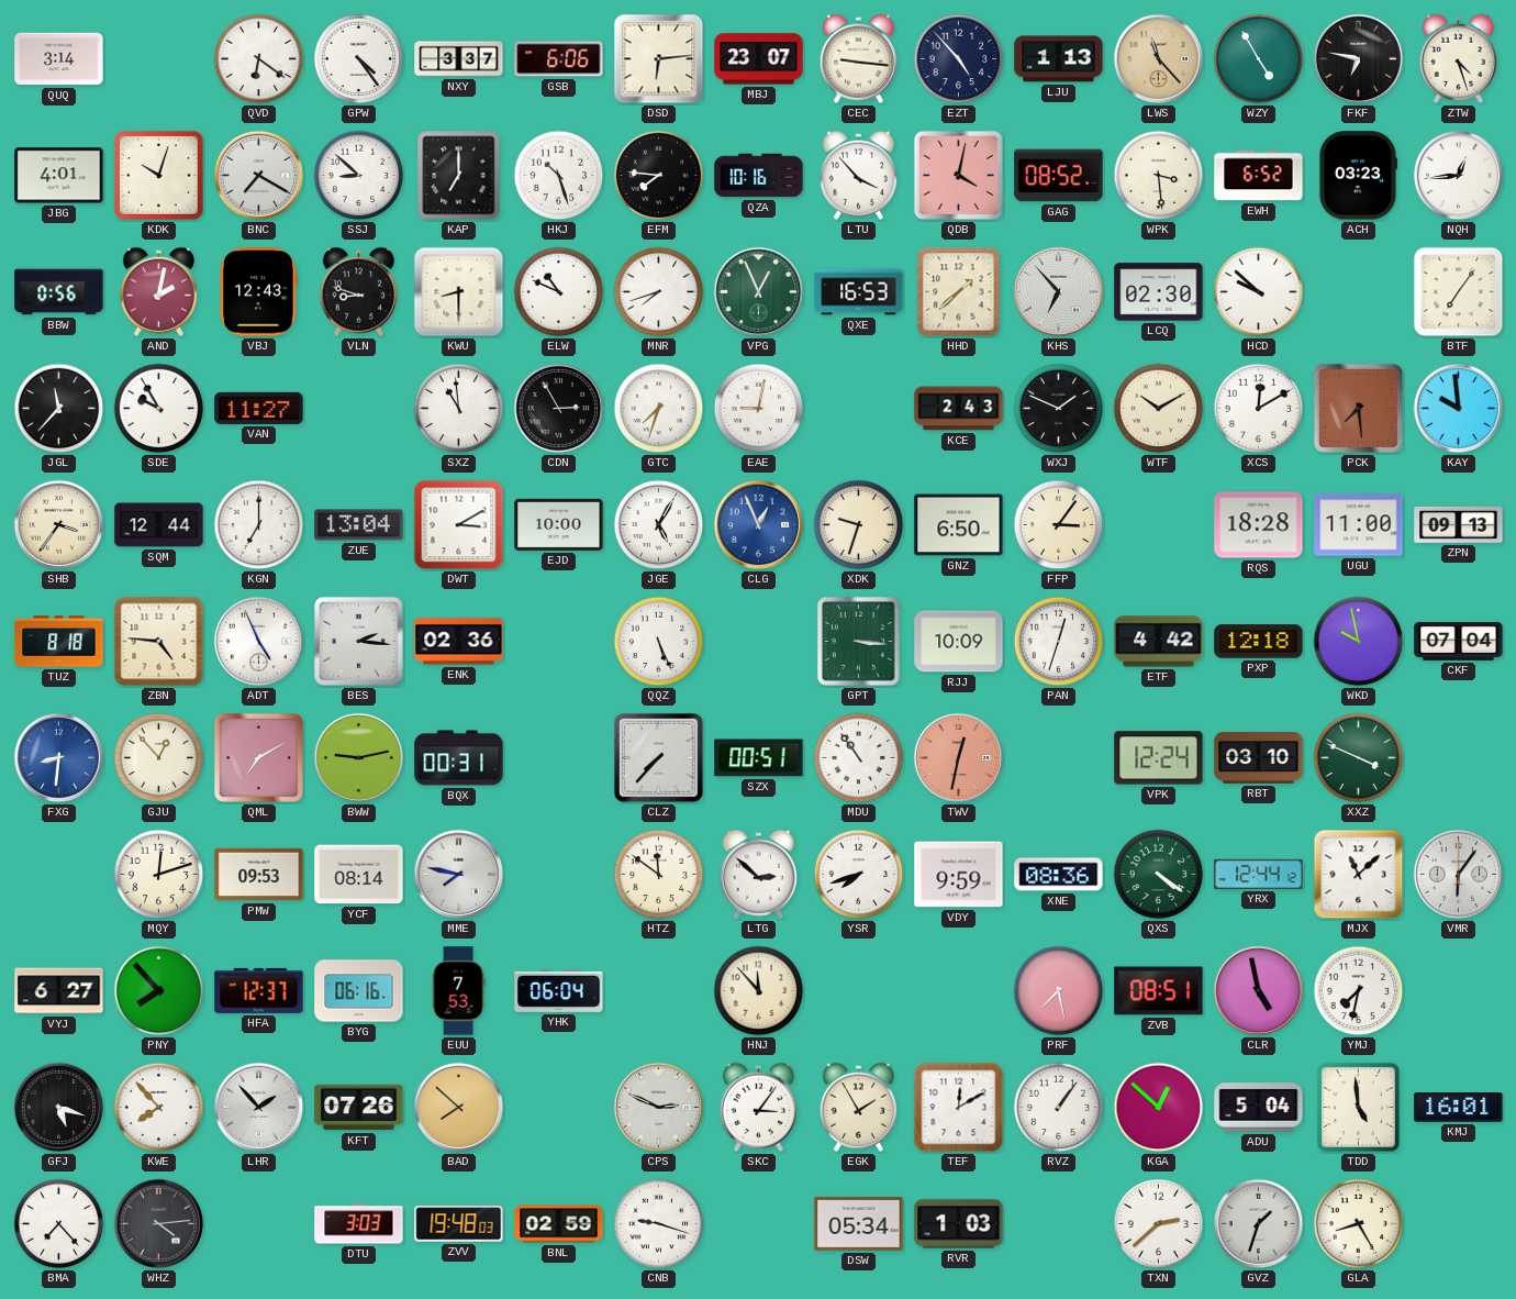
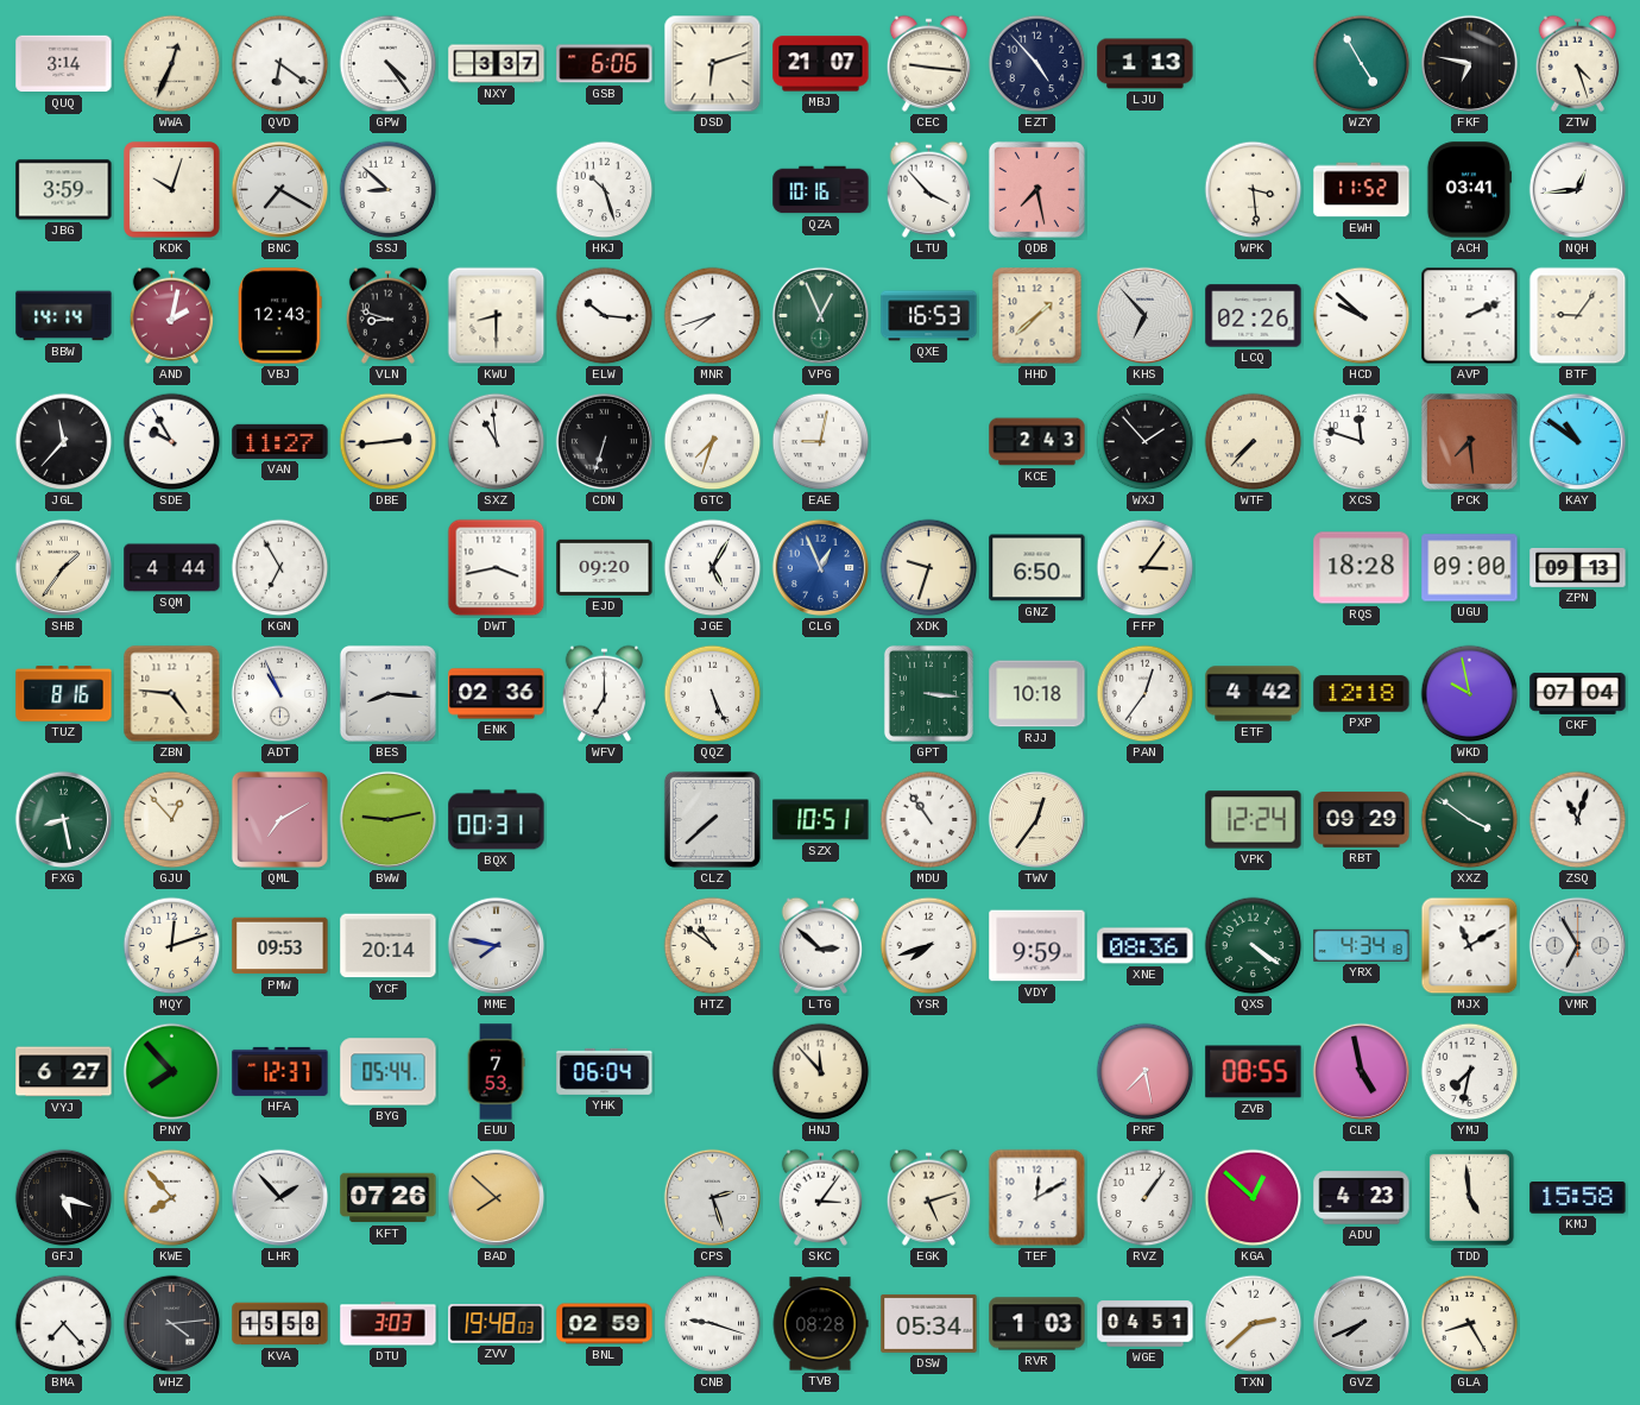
WWA: none -> 12:34
DSD: 6:14 -> 6:12
MBJ: 23:07 -> 21:07
LWS: 11:23 -> none
JBG: 4:01 -> 3:59
KAP: 7:00 -> none
EFM: 7:46 -> none
QDB: 4:02 -> 7:28
GAG: 08:52 -> none
EWH: 6:52 -> 11:52
ACH: 03:23 -> 03:41
BBW: 0:56 -> 14:14
ELW: 10:49 -> 10:16
LCQ: 02:30 -> 02:26
AVP: none -> 2:11
BTF: 7:06 -> 9:06
DBE: none -> 2:44
CDN: 2:55 -> 6:33
WXJ: 1:49 -> 1:53
WTF: 10:10 -> 7:37
XCS: 12:10 -> 11:48
KAY: 9:59 -> 10:51
SHB: 3:36 -> 1:36
SQM: 12:44 -> 4:44
KGN: 7:00 -> 6:55
ZUE: 13:04 -> none
DWT: 3:10 -> 3:43
EJD: 10:00 -> 09:20
UGU: 11:00 -> 09:00
TUZ: 8:18 -> 8:16
ADT: 4:56 -> 10:56
BES: 2:16 -> 8:16
WFV: none -> 7:00
RJJ: 10:09 -> 10:18
PAN: 12:33 -> 12:36
FXG: 8:31 -> 8:28
FXG dial: blue -> green
CLZ: 7:37 -> 7:38
SZX: 00:51 -> 10:51
TWV: 12:32 -> 12:36
TWV dial: salmon -> cream
RBT: 03:10 -> 09:29
XXZ: 3:49 -> 3:51
ZSQ: none -> 11:03
YCF: 08:14 -> 20:14
HTZ: 11:51 -> 10:51
YRX: 12:44 -> 4:34
MJX: 11:08 -> 11:10
VMR: 6:06 -> 6:55
BYG: 06:16 -> 05:44
ZVB: 08:51 -> 08:55
CPS: 2:49 -> 2:27
EGK: 1:55 -> 5:12
ADU: 5:04 -> 4:23
KMJ: 16:01 -> 15:58
KVA: none -> 15:58
TVB: none -> 08:28
WGE: none -> 04:51
GVZ: 1:33 -> 7:41
